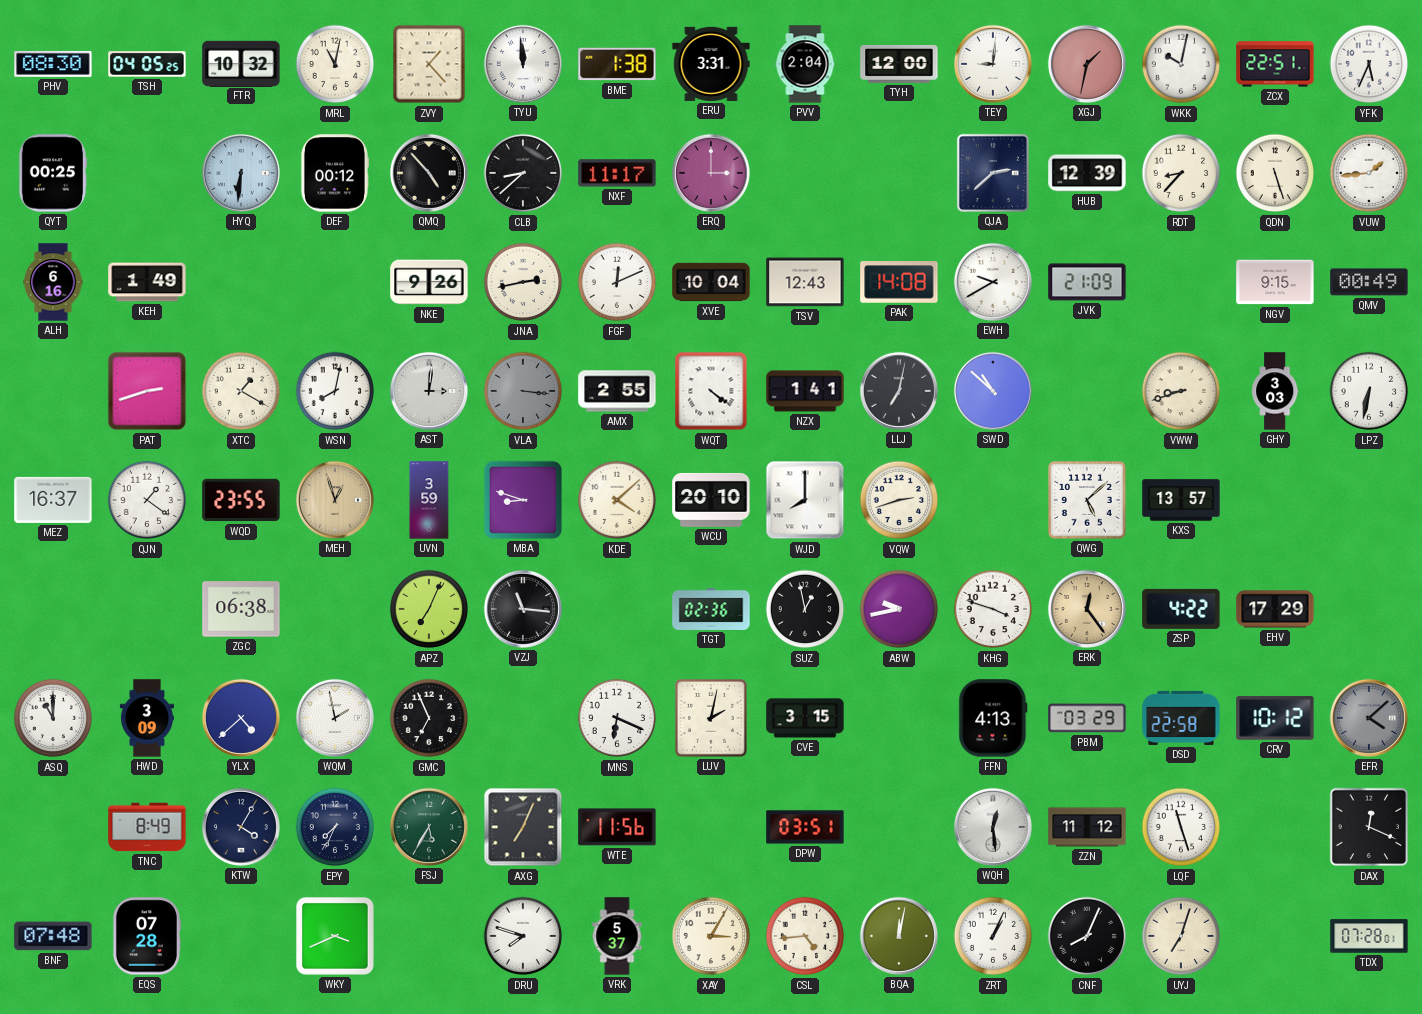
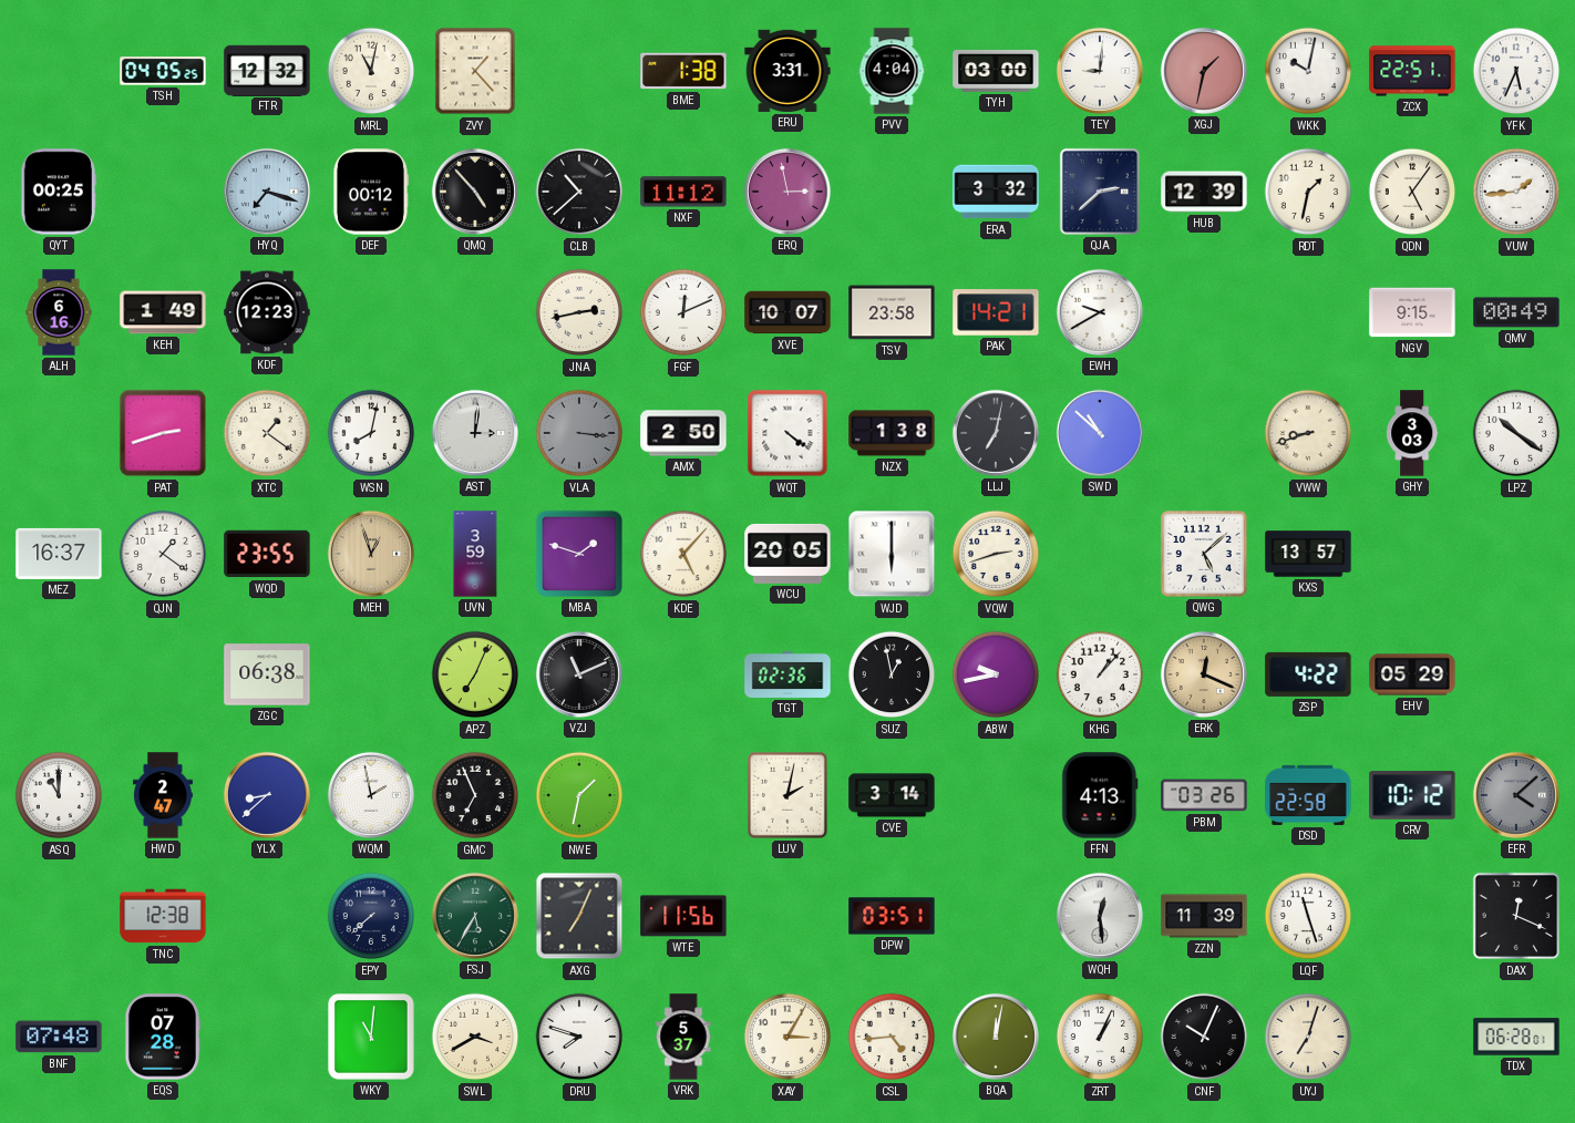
PHV: 08:30 -> none
FTR: 10:32 -> 12:32
TYU: 11:59 -> none
PVV: 2:04 -> 4:04
TYH: 12:00 -> 03:00
HYQ: 6:31 -> 7:18
CLB: 8:38 -> 10:38
NXF: 11:17 -> 11:12
ERQ: 3:00 -> 2:58
ERA: none -> 3:32
RDT: 8:37 -> 1:32
QDN: 5:27 -> 5:06
KDF: none -> 12:23
NKE: 9:26 -> none
XVE: 10:04 -> 10:07
TSV: 12:43 -> 23:58
PAK: 14:08 -> 14:21
JVK: 21:09 -> none
XTC: 1:20 -> 1:21
AMX: 2:55 -> 2:50
NZX: 1:41 -> 1:38
LPZ: 6:32 -> 10:21
MBA: 8:48 -> 1:48
KDE: 4:08 -> 5:07
WCU: 20:10 -> 20:05
WJD: 8:00 -> 6:00
VZJ: 11:16 -> 11:11
KHG: 3:48 -> 1:07
ERK: 12:24 -> 12:19
EHV: 17:29 -> 05:29
HWD: 3:09 -> 2:47
YLX: 4:38 -> 8:38
NWE: none -> 1:32
MNS: 6:19 -> none
CVE: 3:15 -> 3:14
PBM: 03:29 -> 03:26
TNC: 8:49 -> 12:38
KTW: 4:05 -> none
EPY: 7:34 -> 7:38
ZZN: 11:12 -> 11:39
WKY: 3:41 -> 11:01
SWL: none -> 3:40
CNF: 8:04 -> 10:04
TDX: 07:28 -> 06:28
